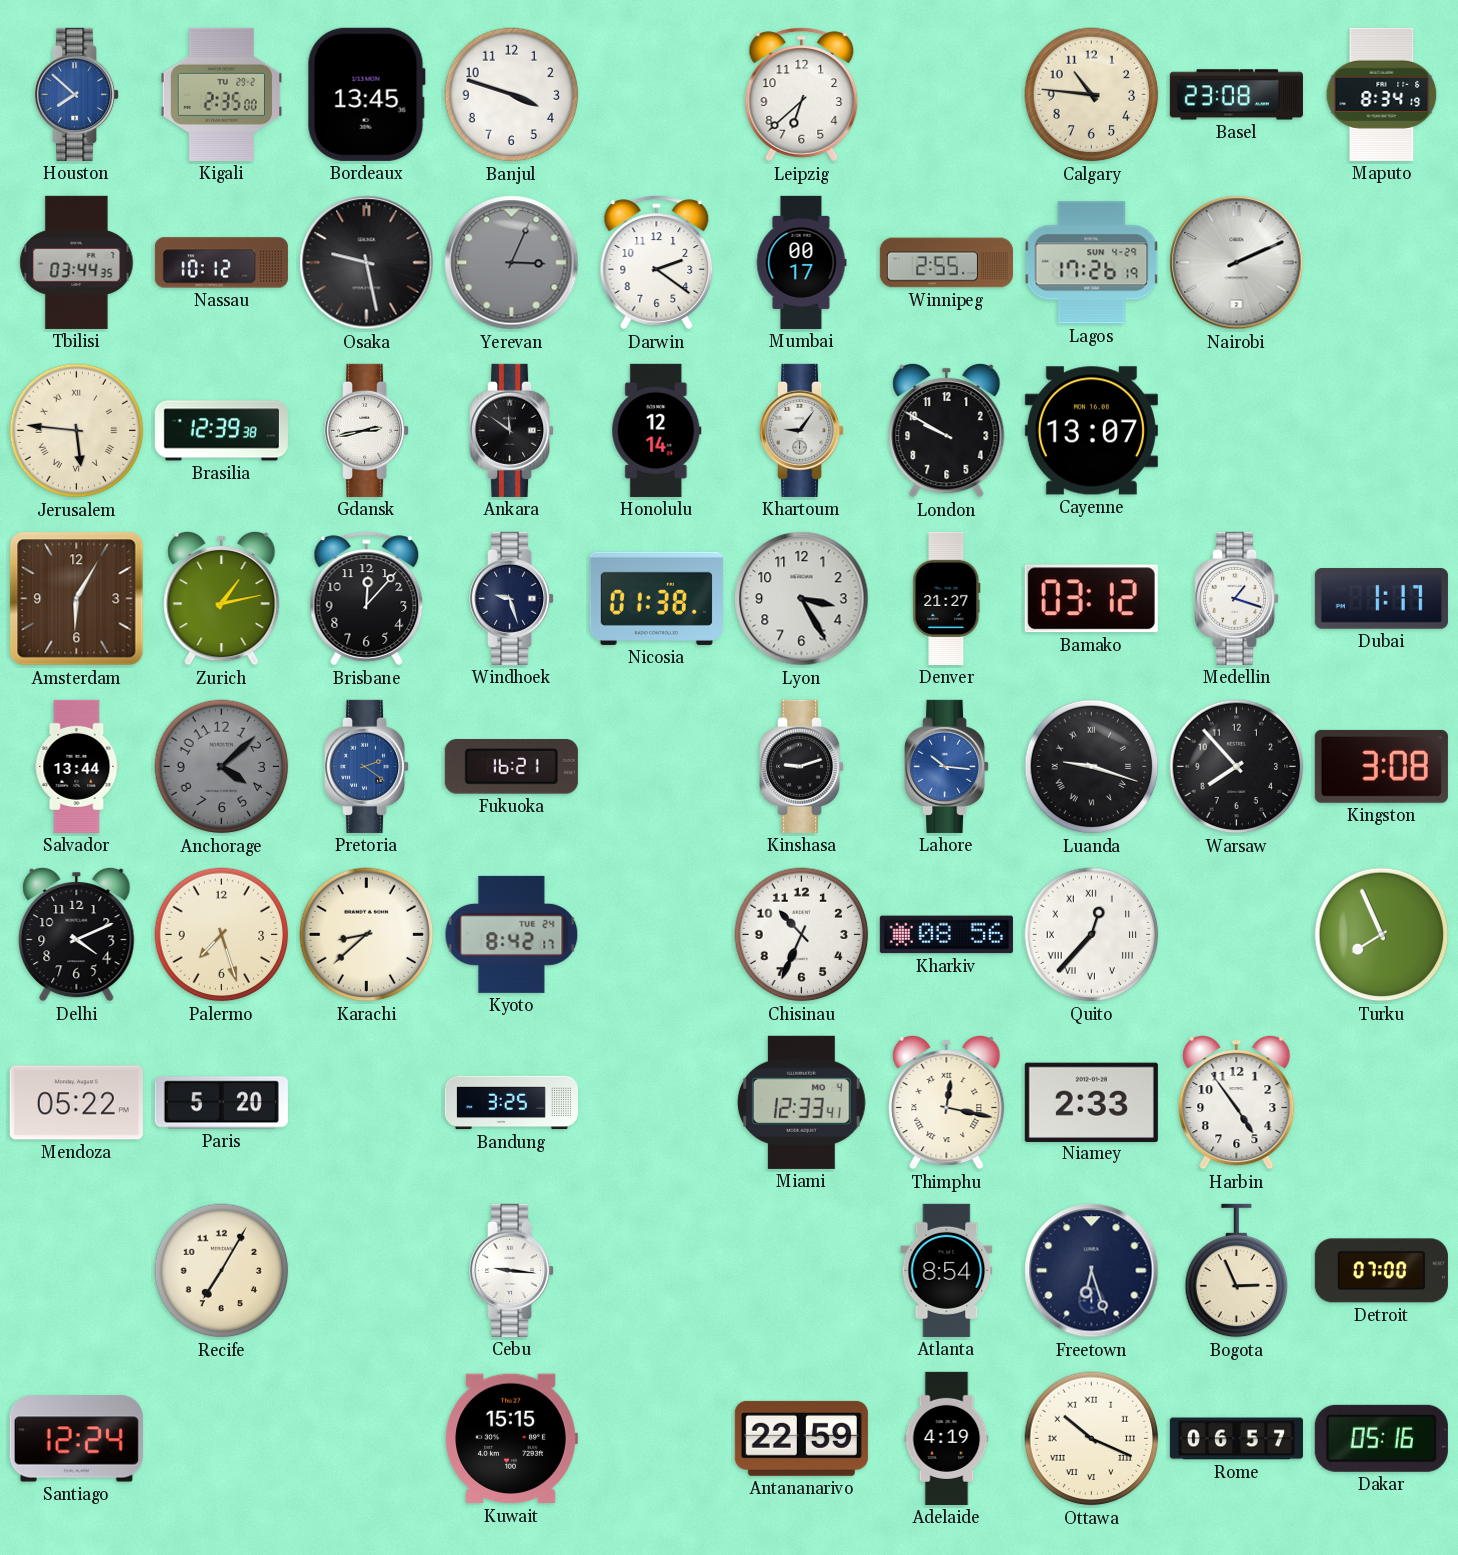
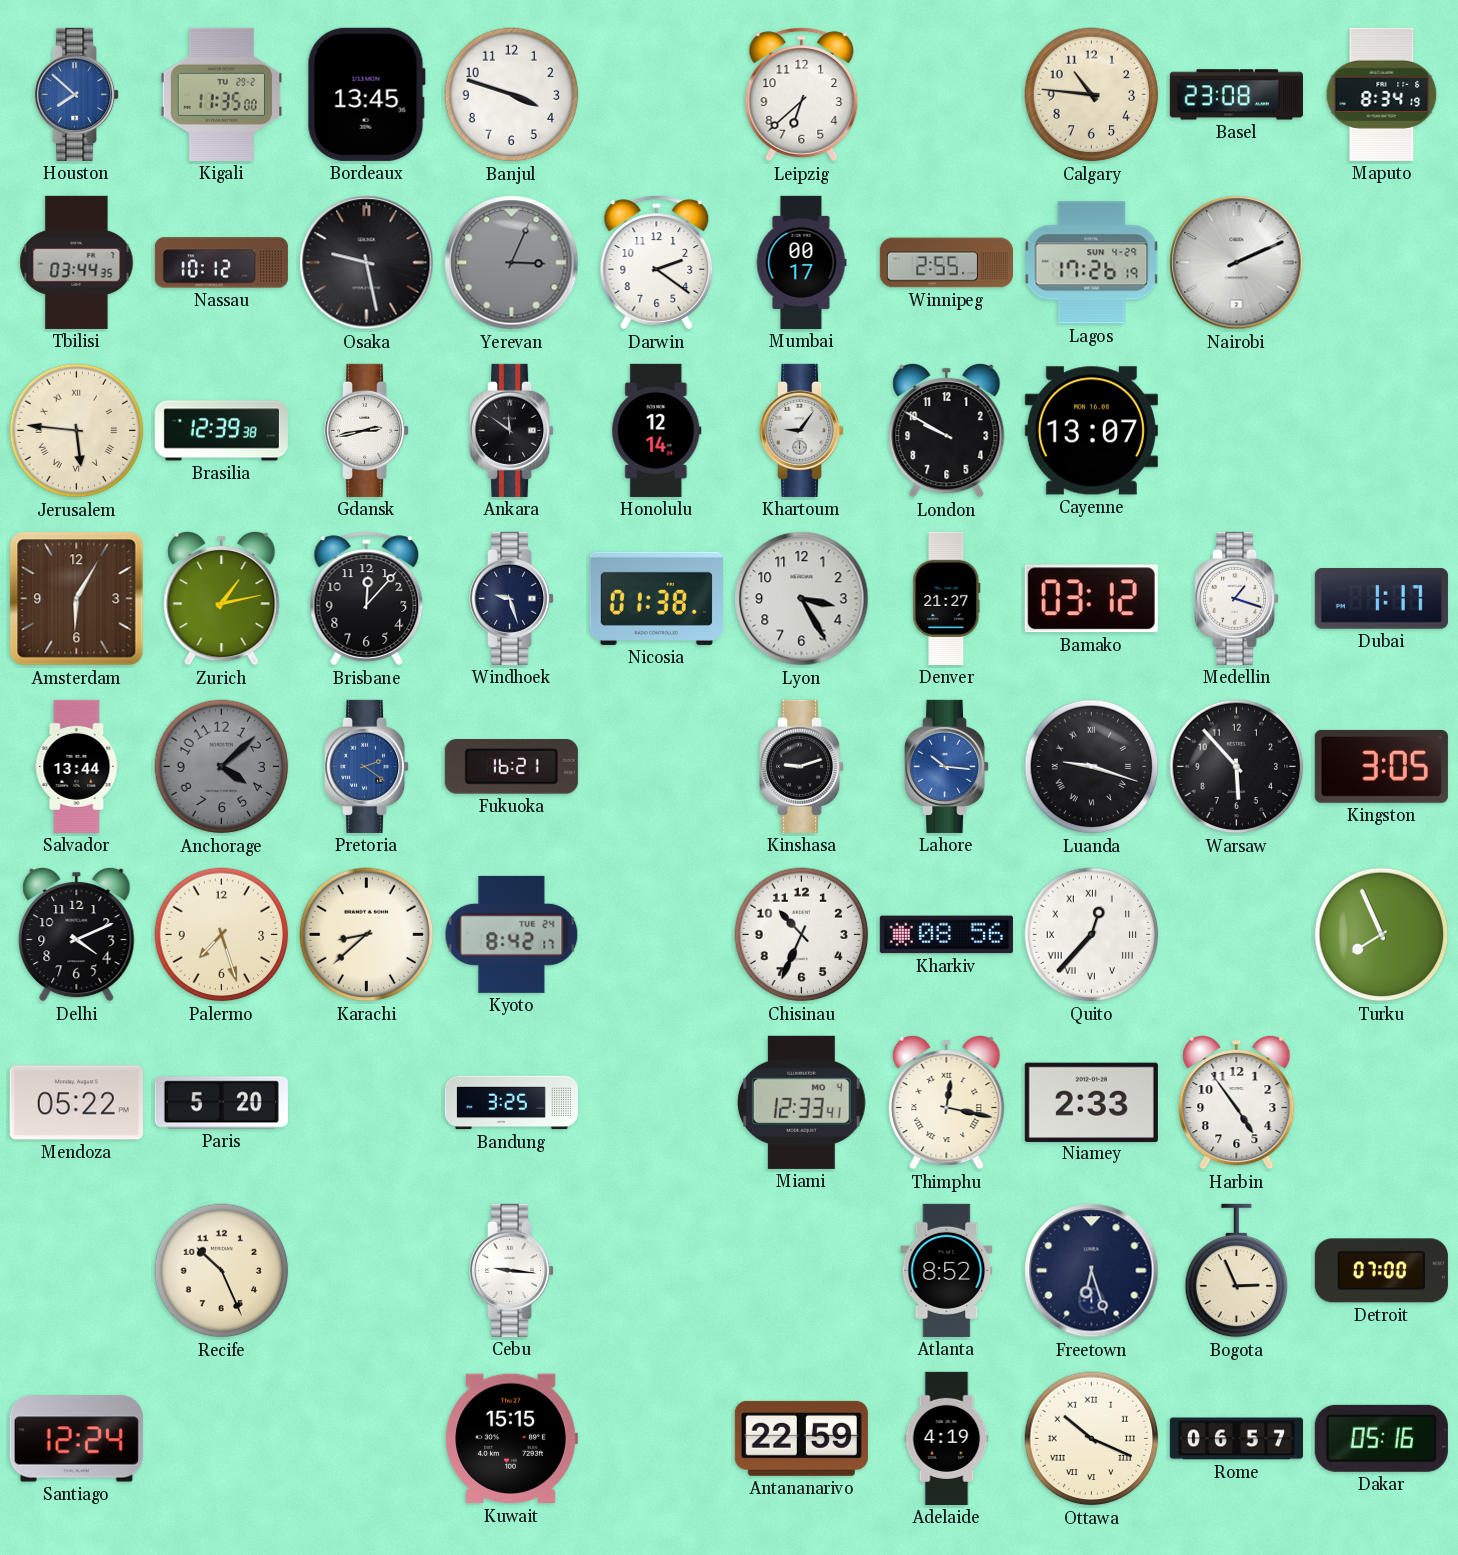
Kigali: 2:35 -> 11:35
Warsaw: 7:53 -> 5:53
Kingston: 3:08 -> 3:05
Recife: 7:05 -> 10:26
Atlanta: 8:54 -> 8:52
